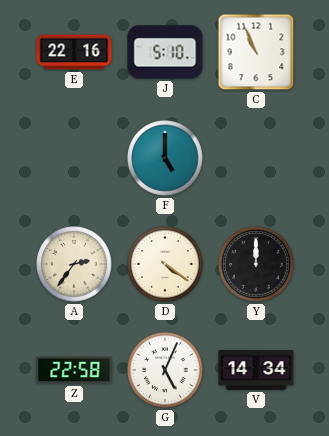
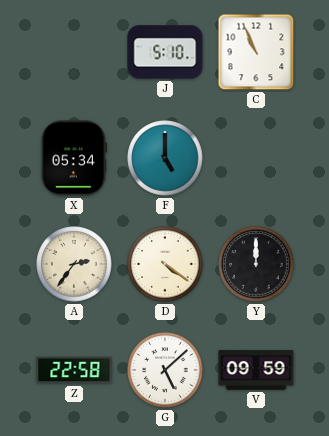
E: 22:16 -> none
X: none -> 05:34
G: 5:04 -> 5:08
V: 14:34 -> 09:59
